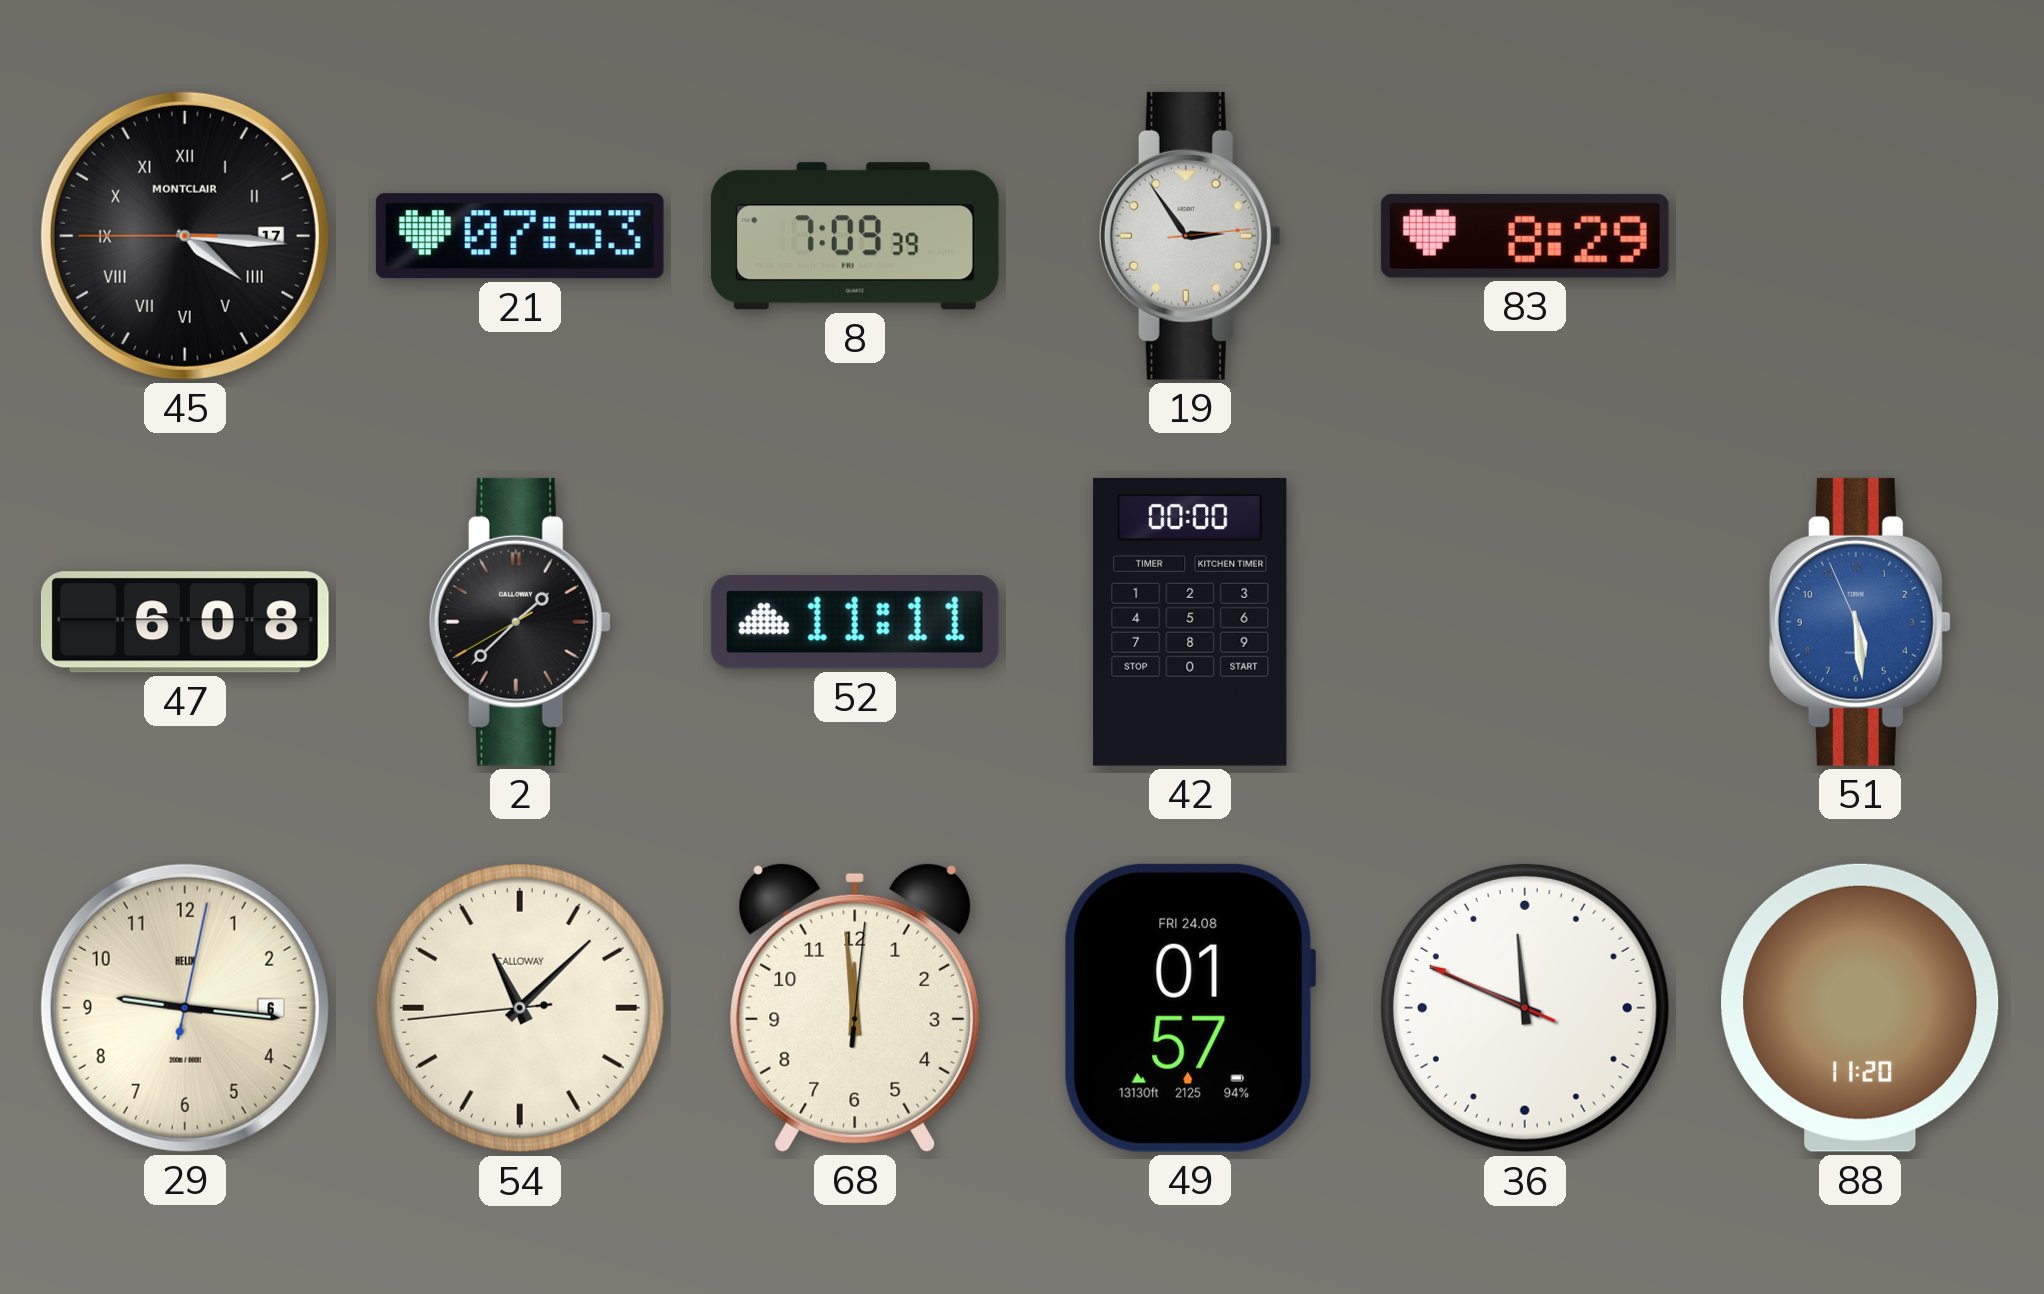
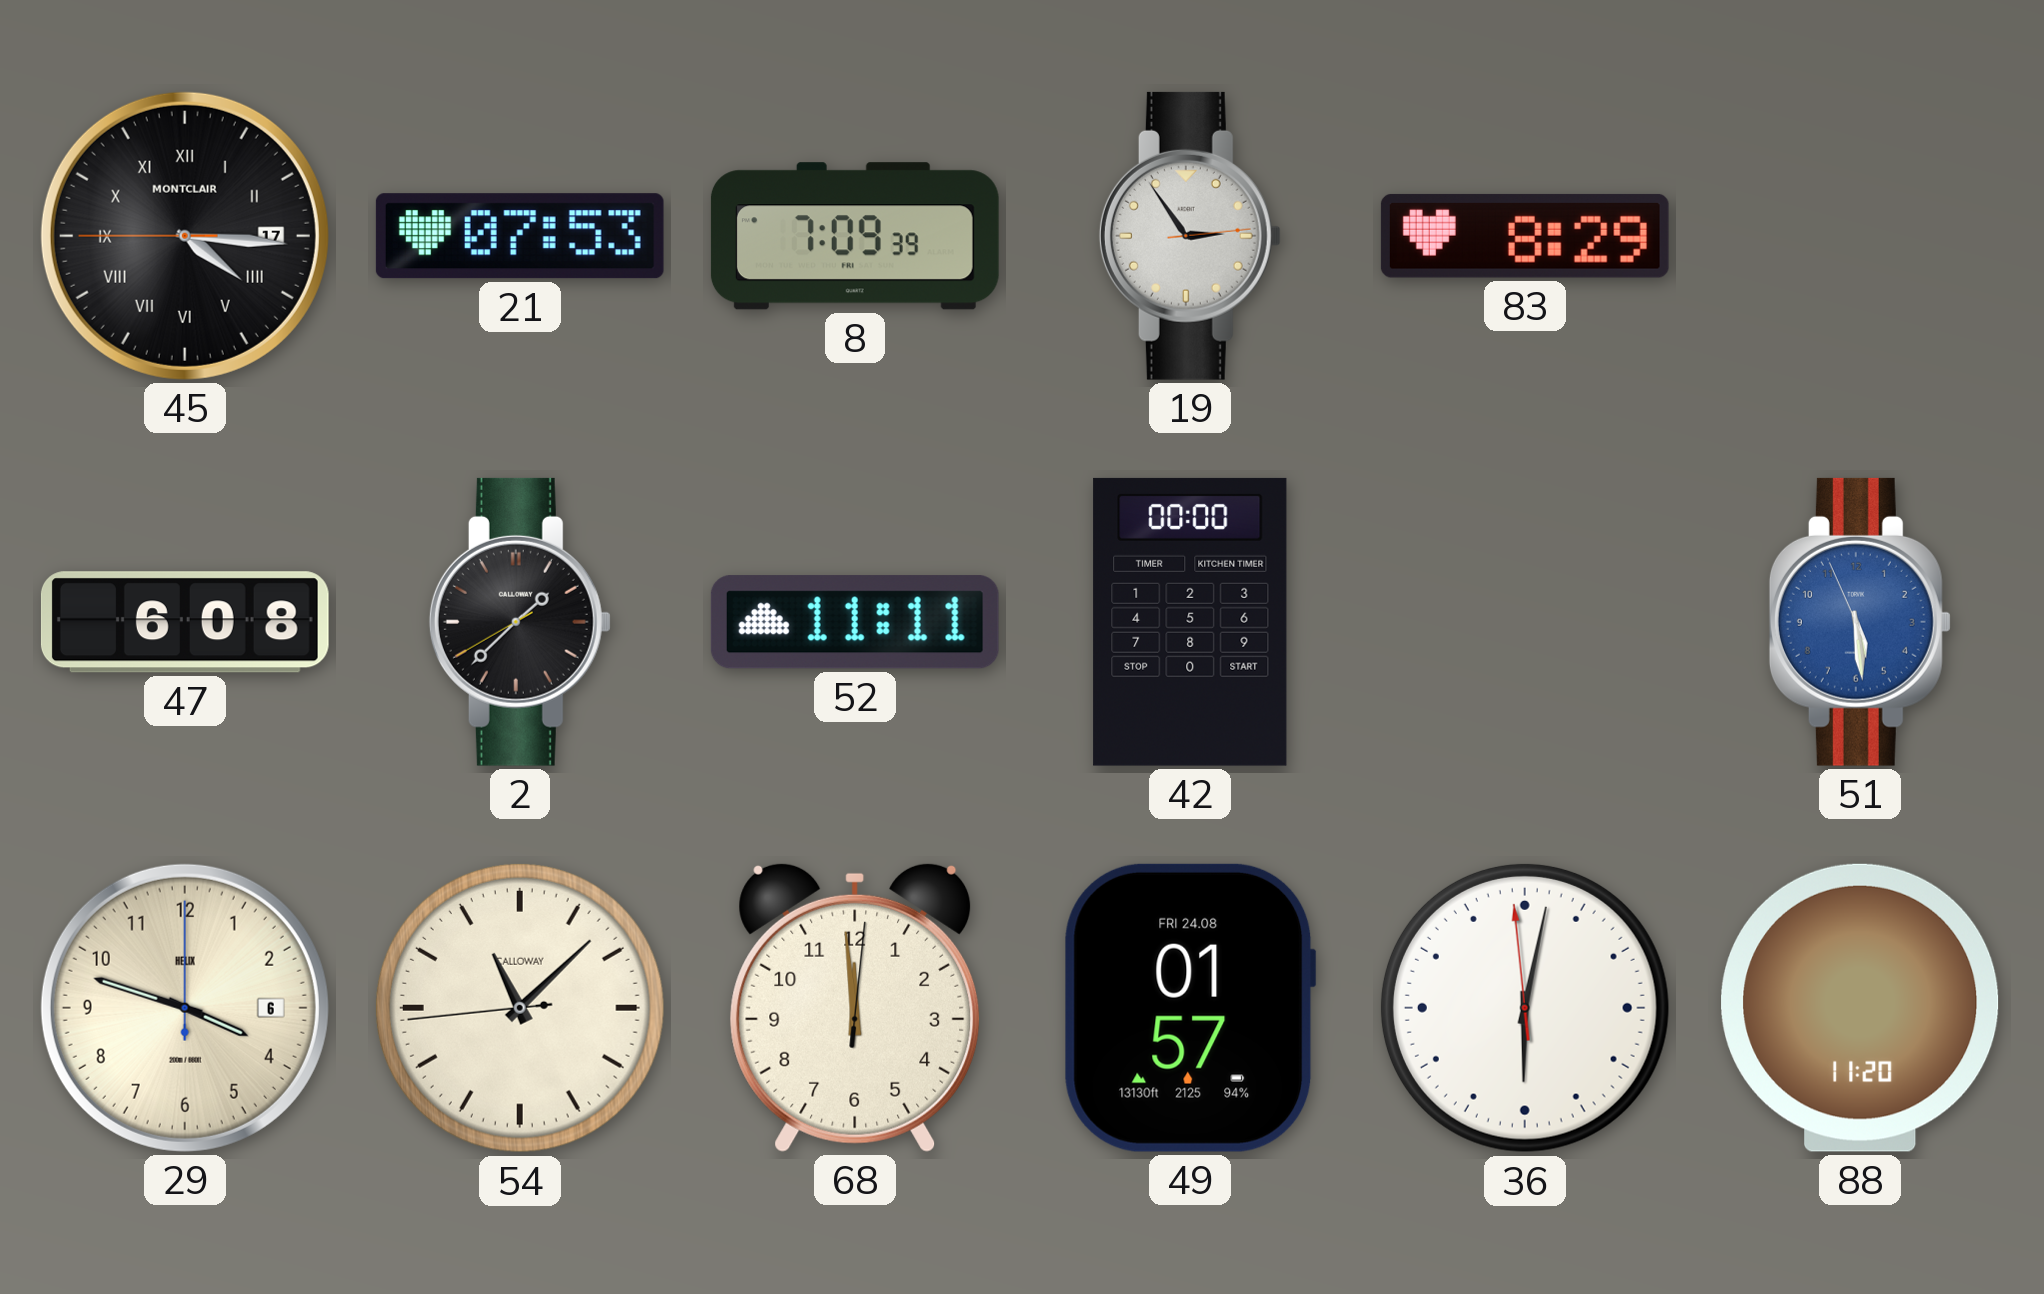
29: 9:16 -> 3:48
36: 11:48 -> 6:01
